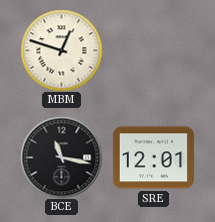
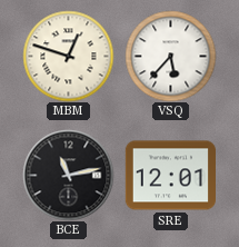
VSQ: none -> 5:37
BCE: 11:17 -> 11:13
